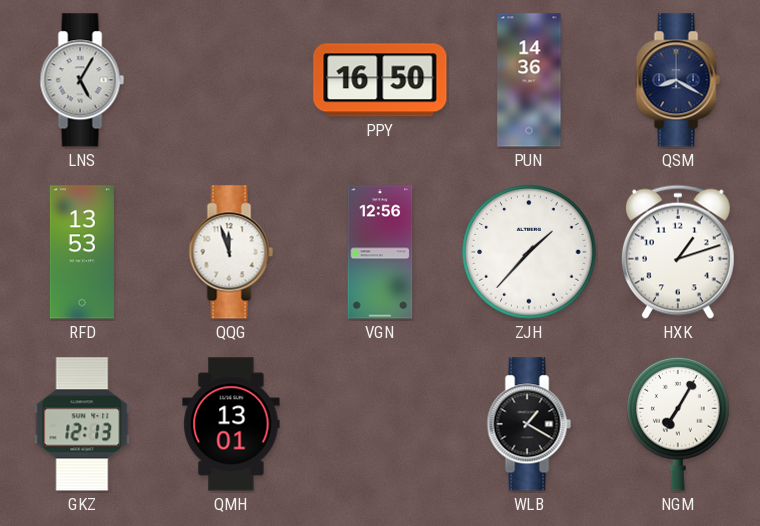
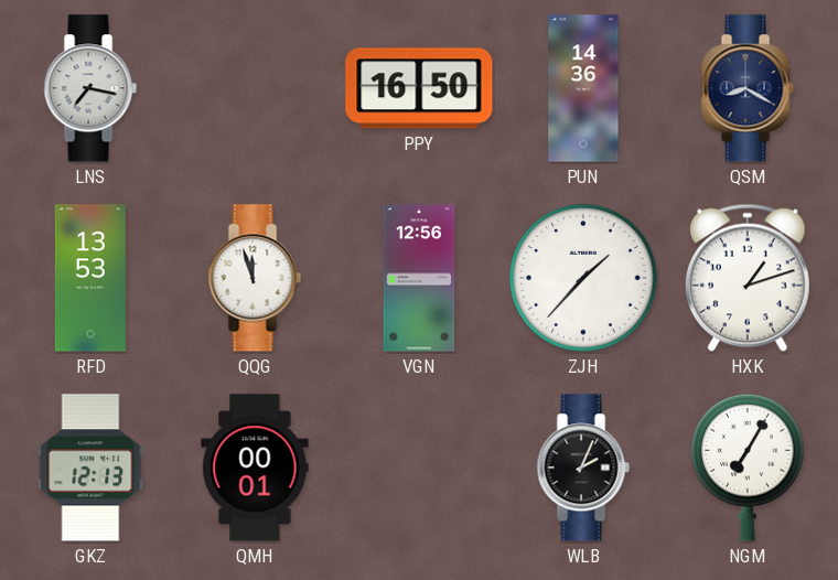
LNS: 5:05 -> 7:17
QMH: 13:01 -> 00:01
WLB: 1:20 -> 2:04
